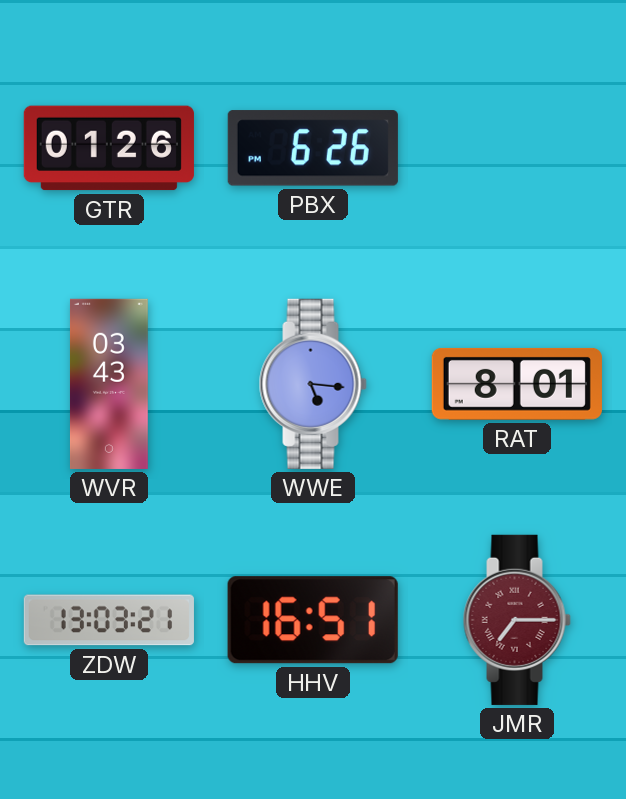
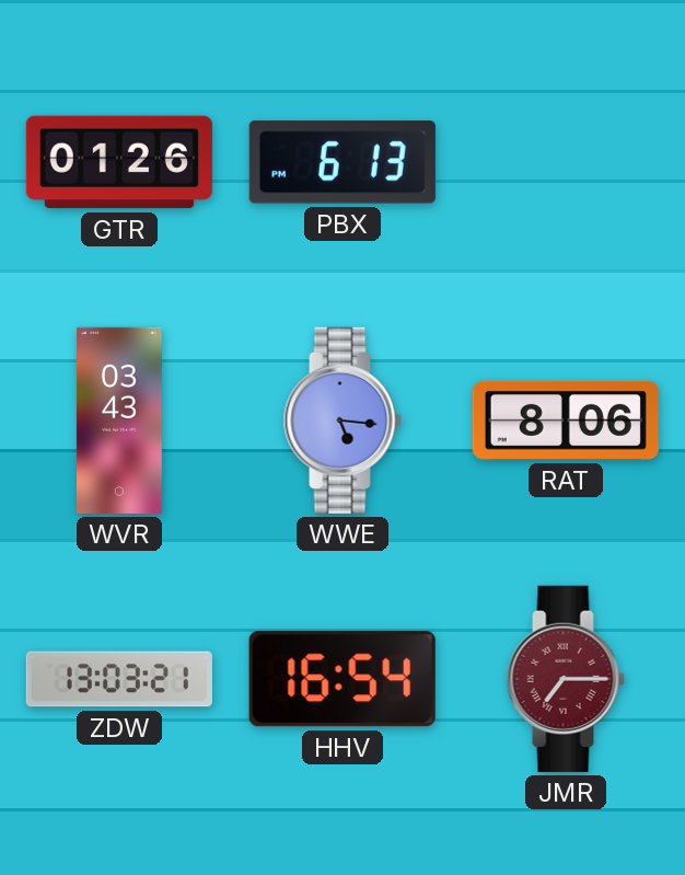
PBX: 6:26 -> 6:13
RAT: 8:01 -> 8:06
HHV: 16:51 -> 16:54
